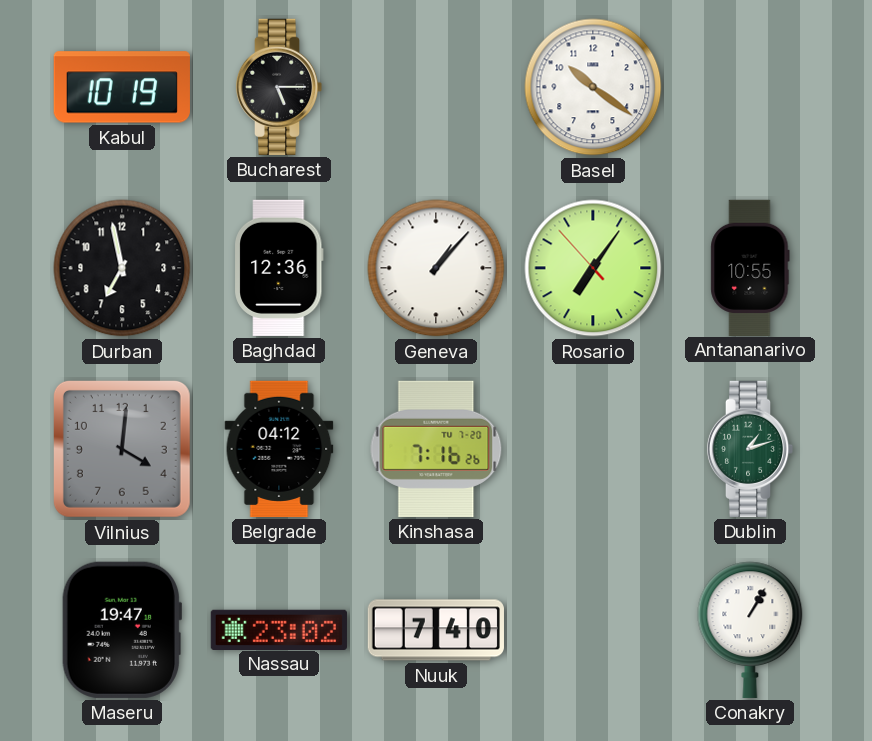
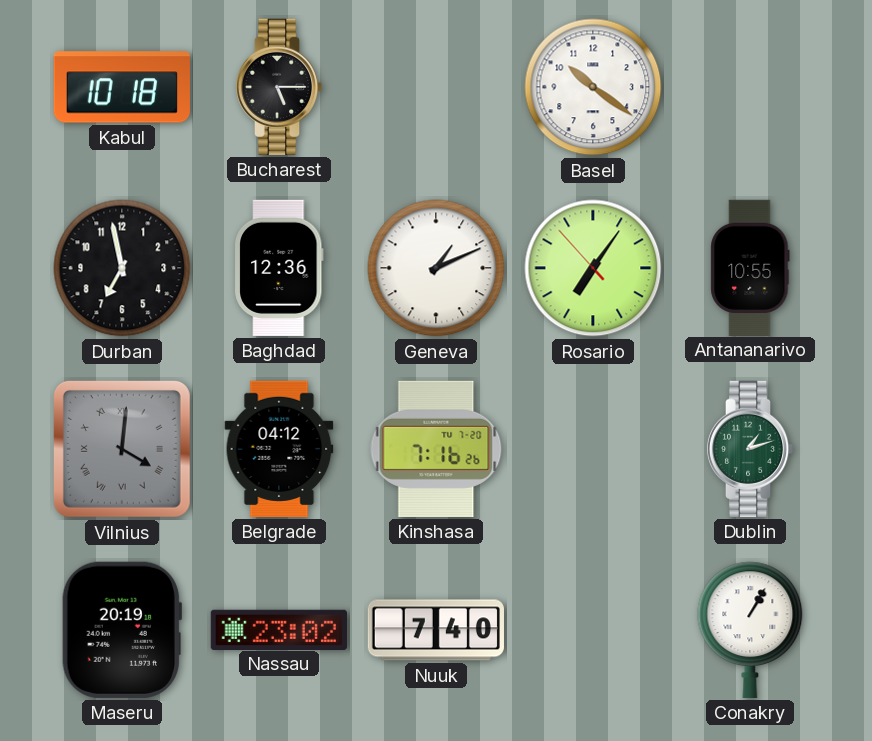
Kabul: 10:19 -> 10:18
Geneva: 1:07 -> 1:11
Vilnius numerals: Arabic -> Roman
Maseru: 19:47 -> 20:19
